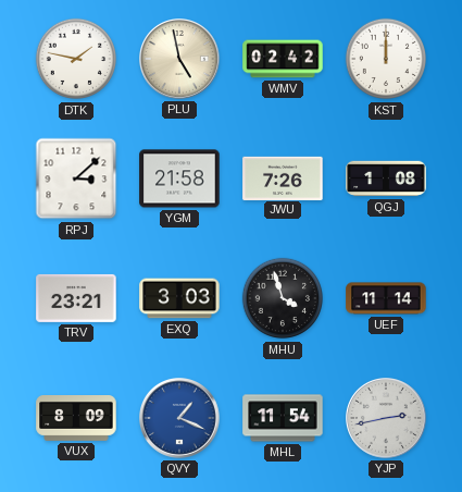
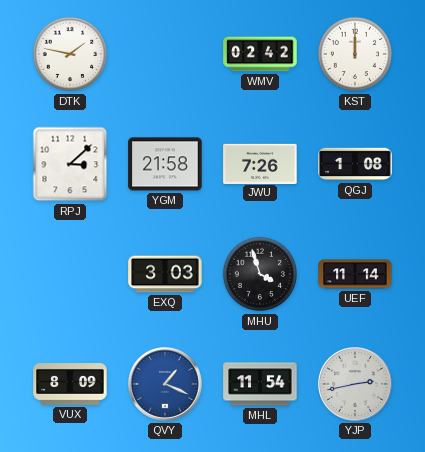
PLU: 4:58 -> none
TRV: 23:21 -> none
